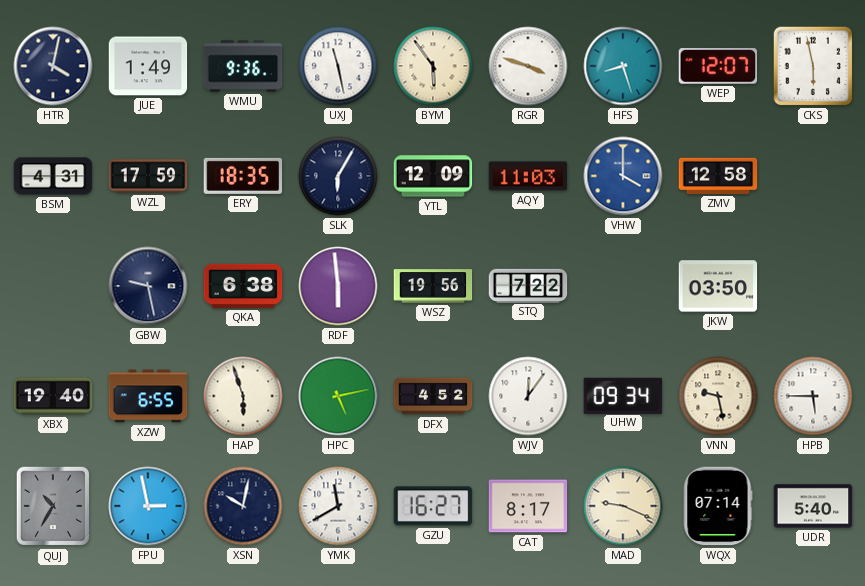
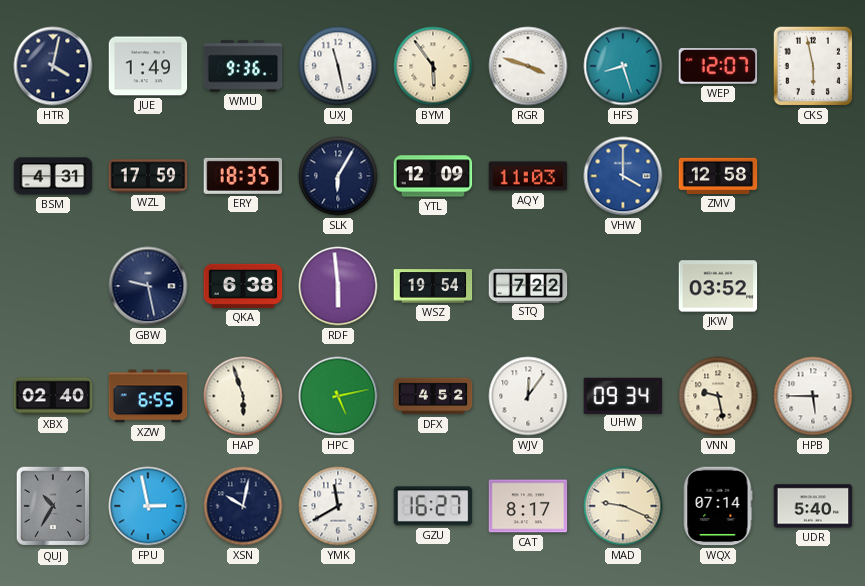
WSZ: 19:56 -> 19:54
JKW: 03:50 -> 03:52
XBX: 19:40 -> 02:40
